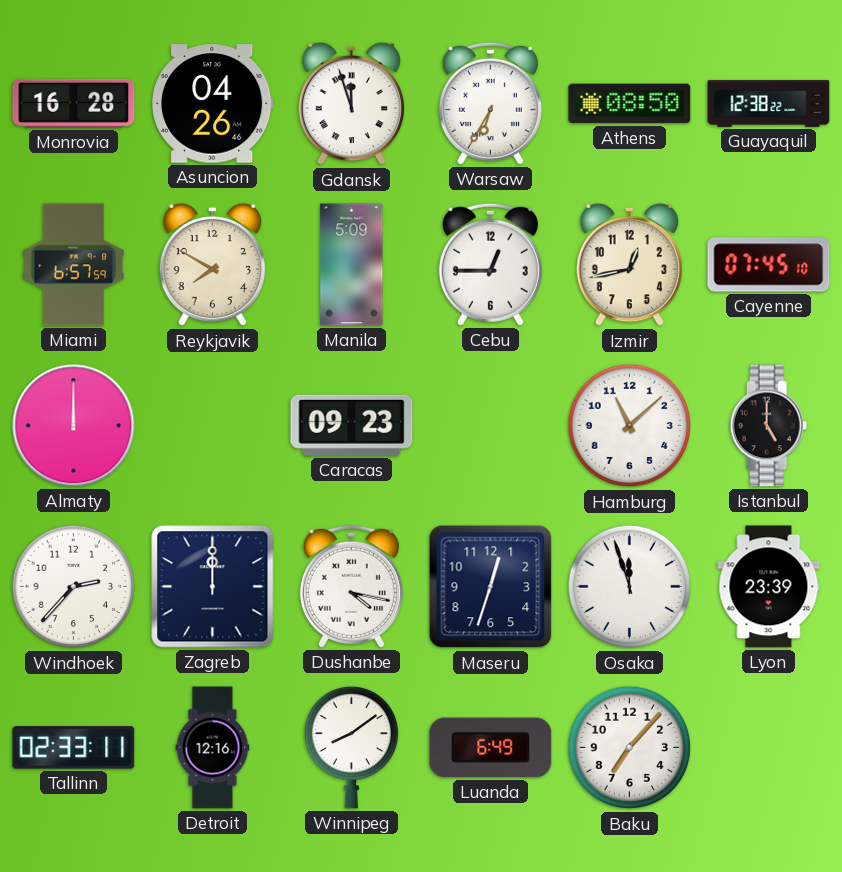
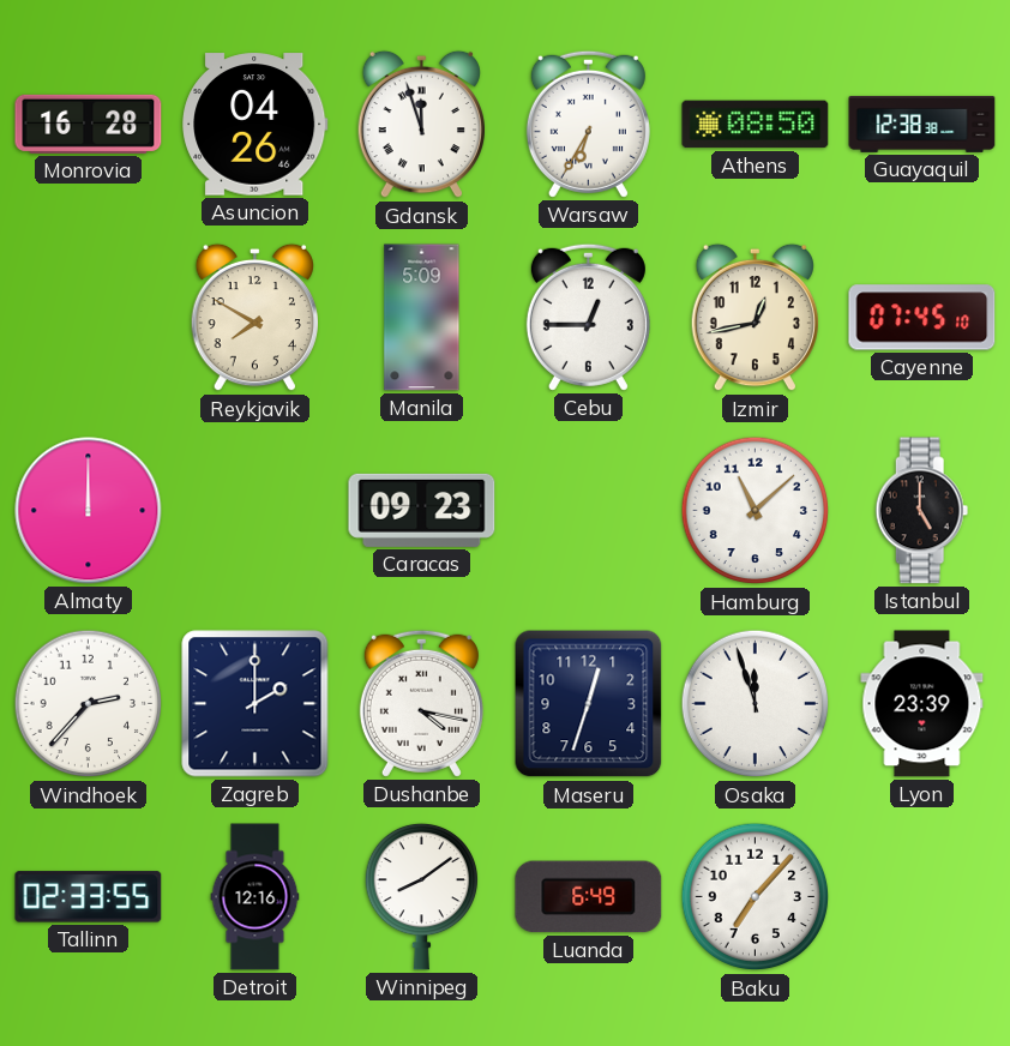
Guayaquil: 12:38:22 -> 12:38:38
Miami: 6:57 -> none
Zagreb: 12:00 -> 2:00
Tallinn: 02:33:11 -> 02:33:55
